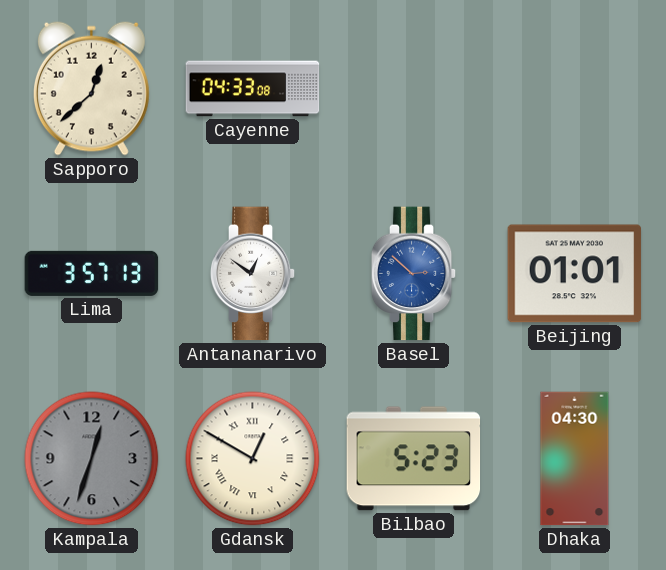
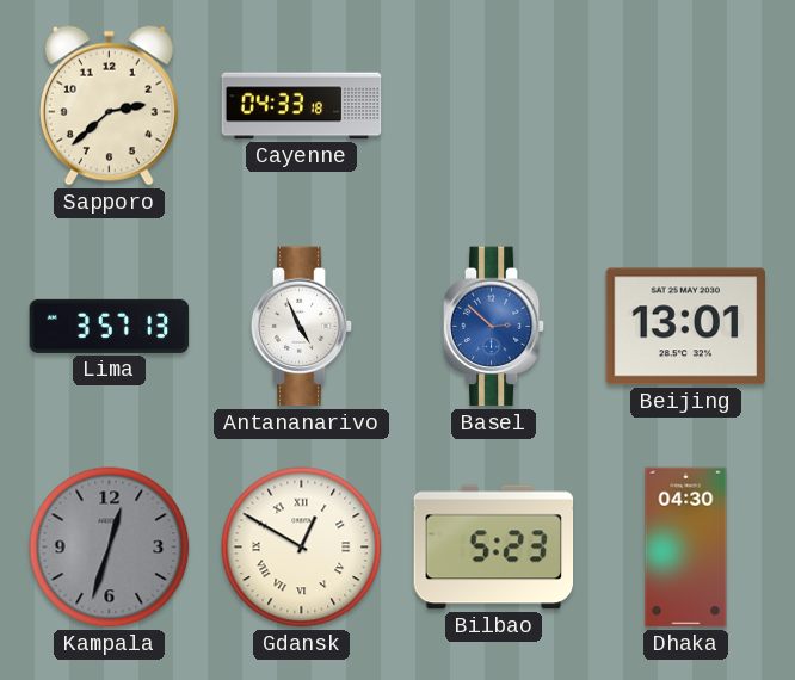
Sapporo: 12:38 -> 2:38
Cayenne: 04:33:08 -> 04:33:18
Antananarivo: 12:51 -> 4:56
Beijing: 01:01 -> 13:01
